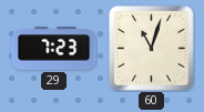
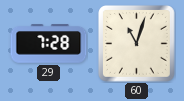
29: 7:23 -> 7:28
